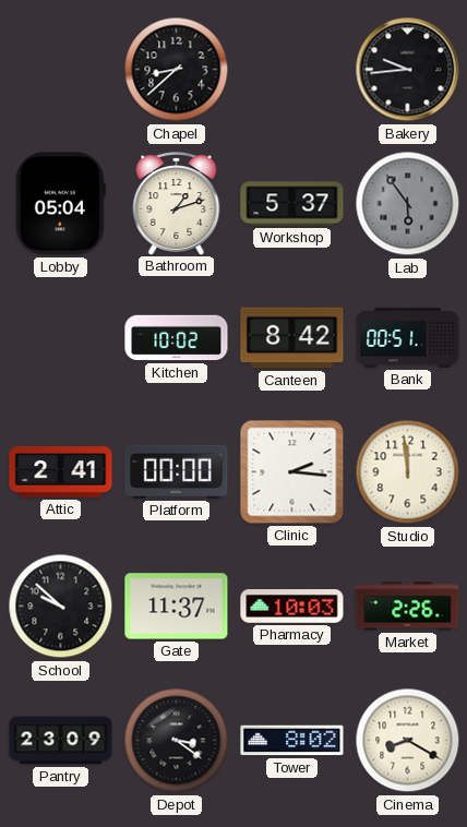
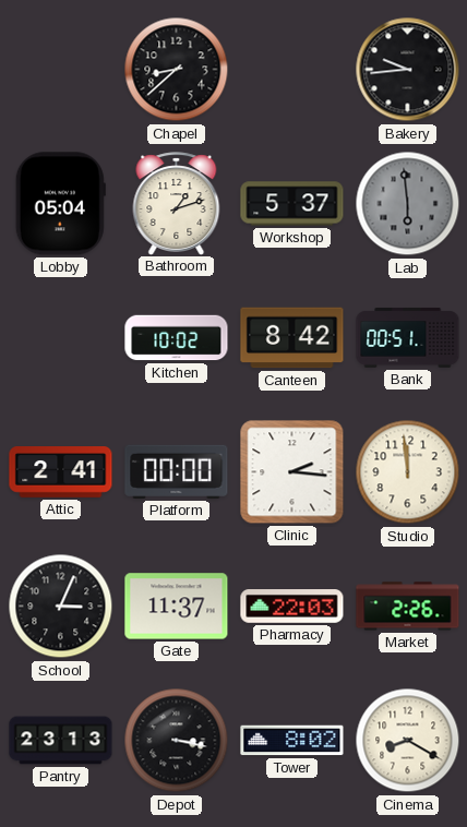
Lab: 5:54 -> 5:59
School: 9:52 -> 3:04
Pharmacy: 10:03 -> 22:03
Pantry: 23:09 -> 23:13
Depot: 3:21 -> 3:17
